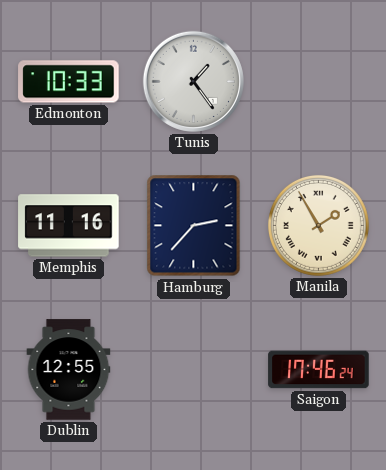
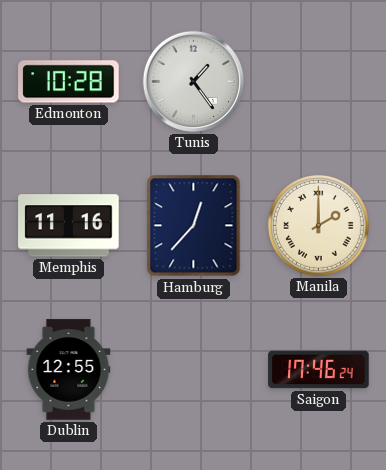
Edmonton: 10:33 -> 10:28
Hamburg: 2:37 -> 12:37
Manila: 1:55 -> 2:00
